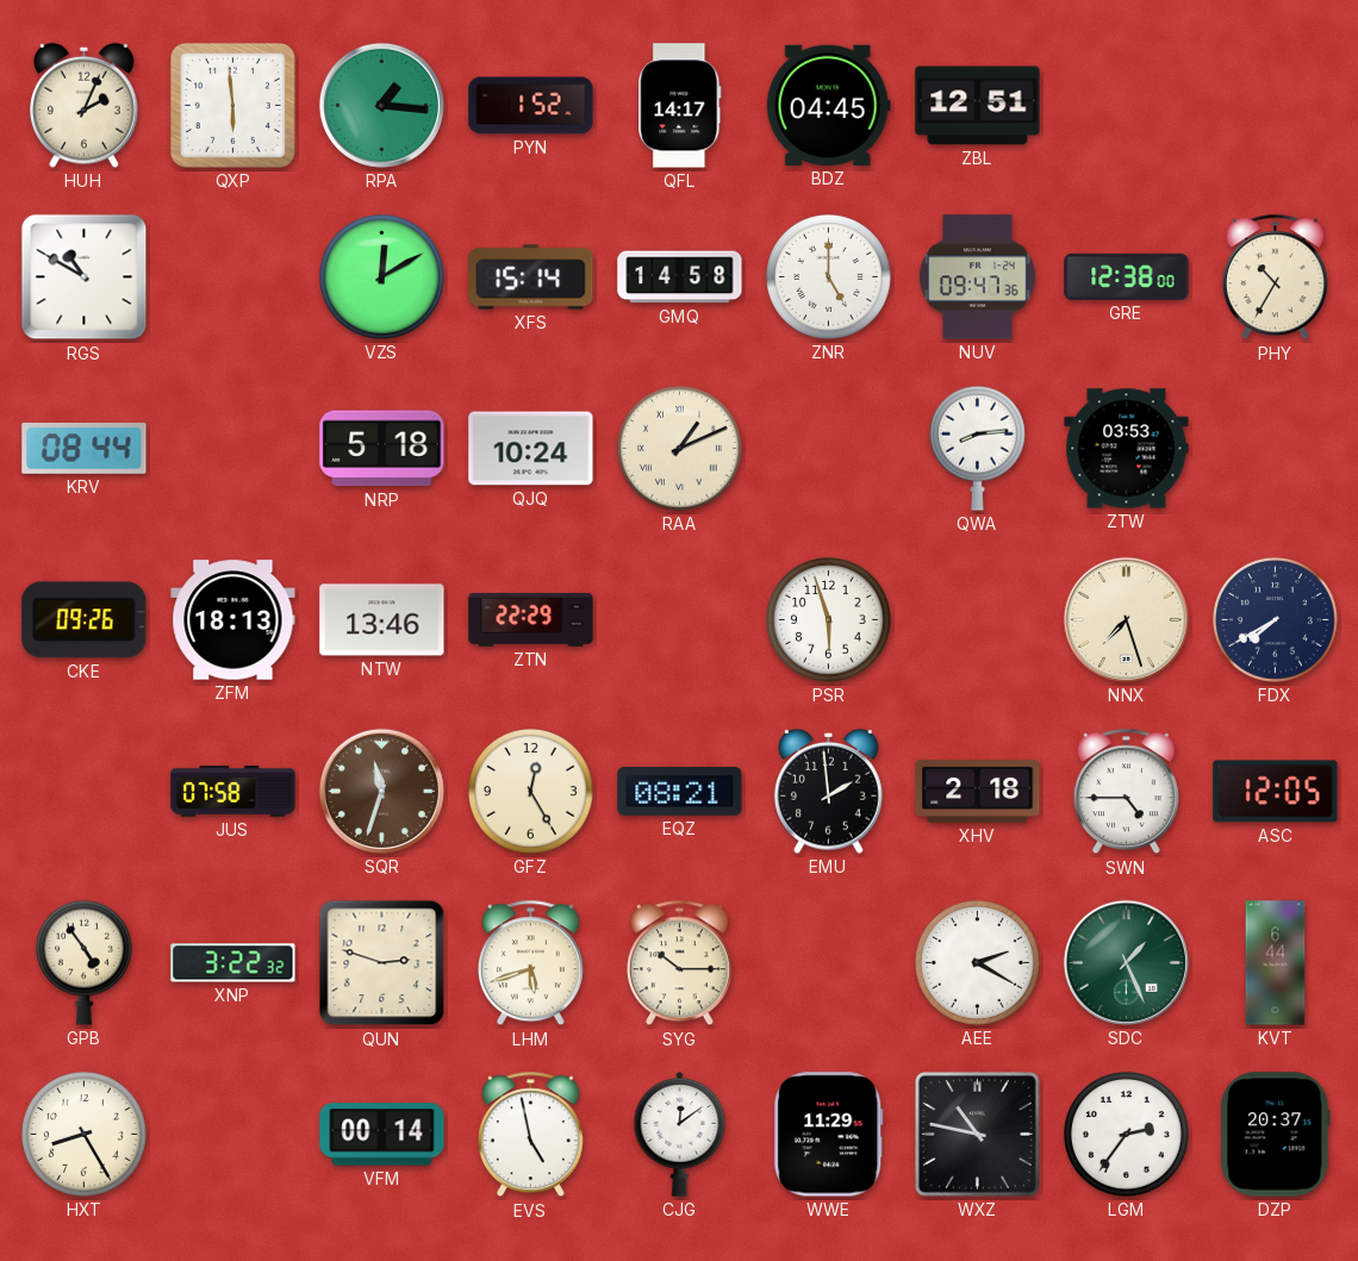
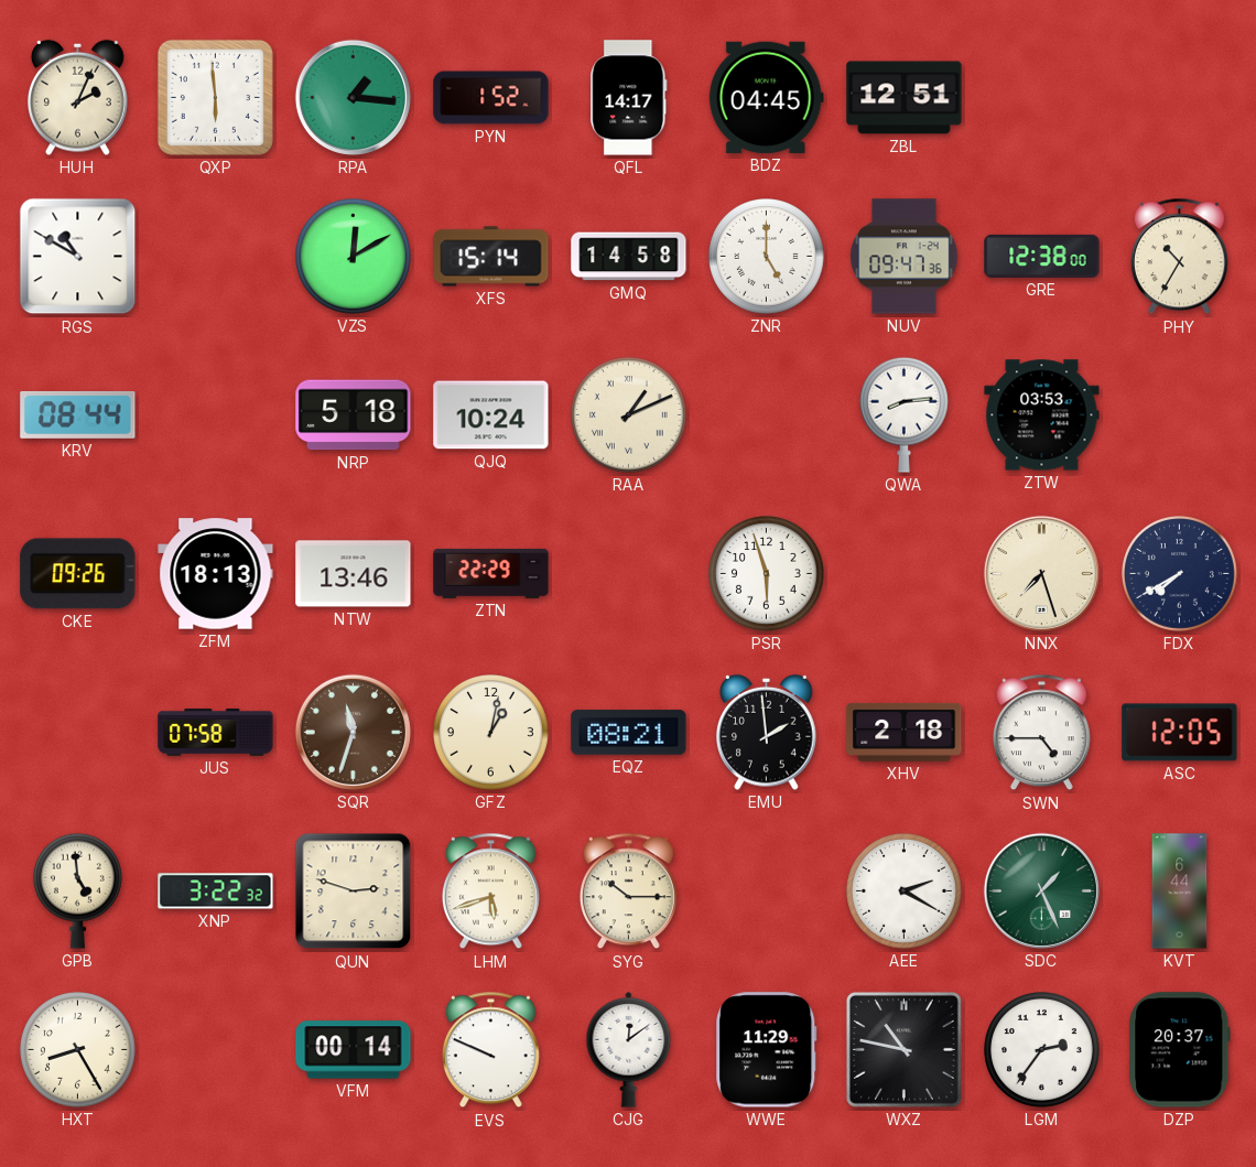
GFZ: 12:25 -> 1:02
GPB: 4:54 -> 4:59
EVS: 4:58 -> 9:49
